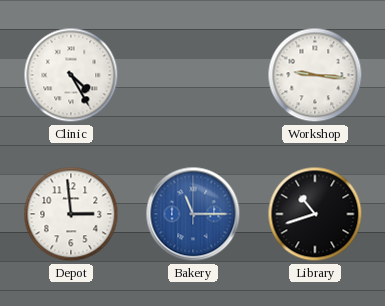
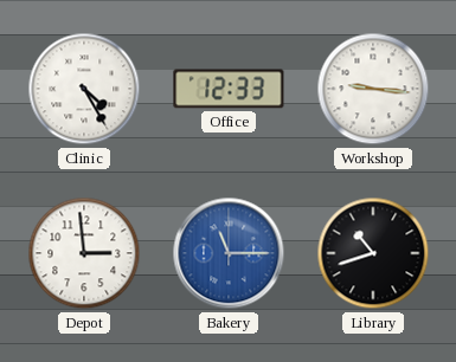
Office: none -> 12:33
